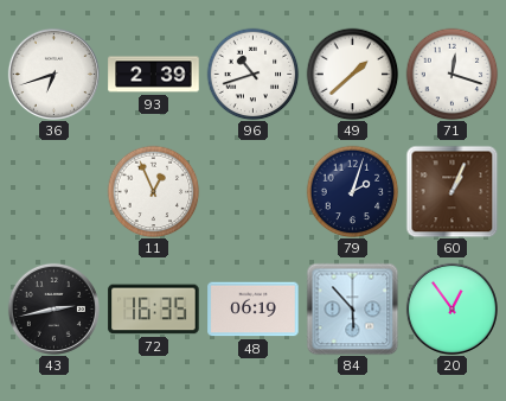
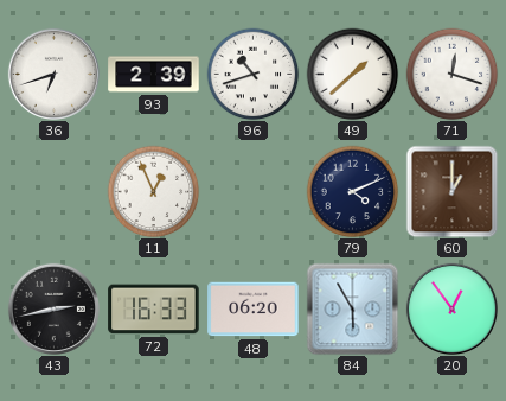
79: 2:03 -> 4:11
60: 1:04 -> 1:00
72: 16:35 -> 16:33
48: 06:19 -> 06:20
84: 5:53 -> 5:55
